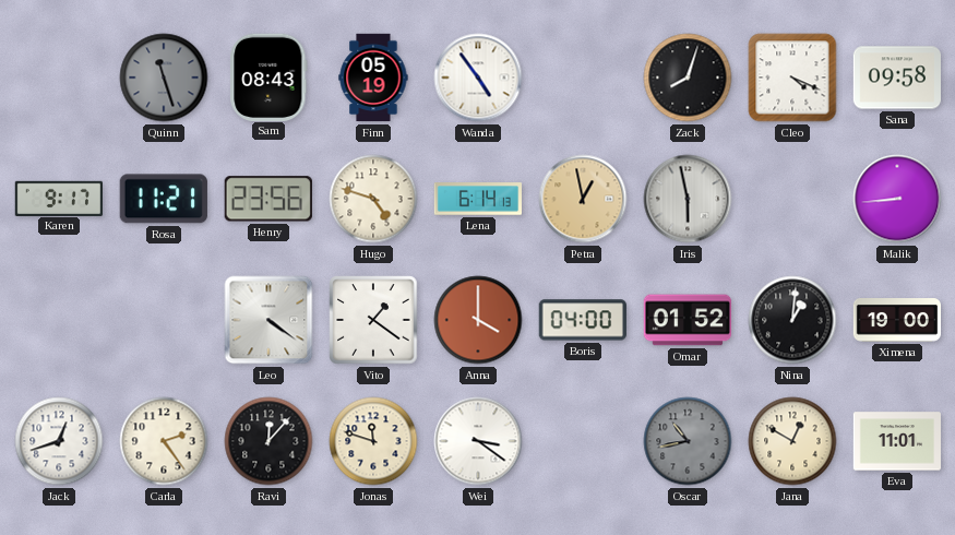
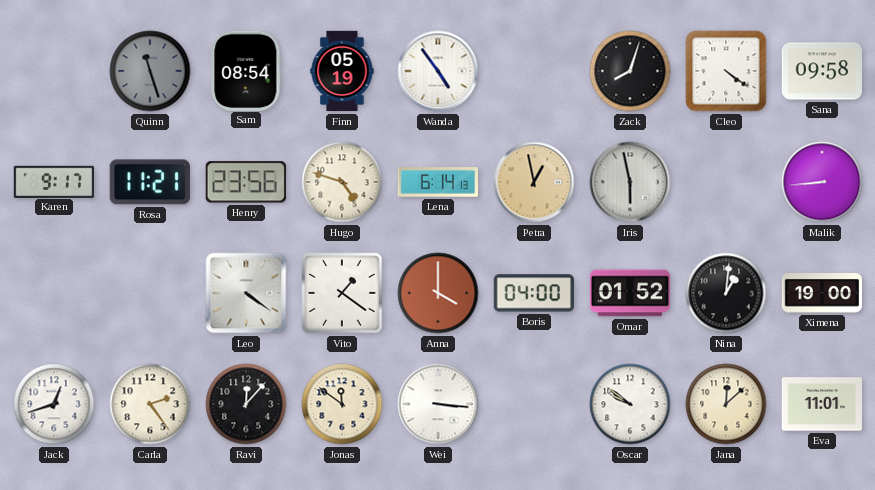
Sam: 08:43 -> 08:54
Cleo: 4:19 -> 4:21
Jonas: 11:48 -> 11:51
Wei: 3:21 -> 3:16
Oscar: 10:43 -> 9:51
Oscar dial: grey -> white
Jana: 12:50 -> 12:08
